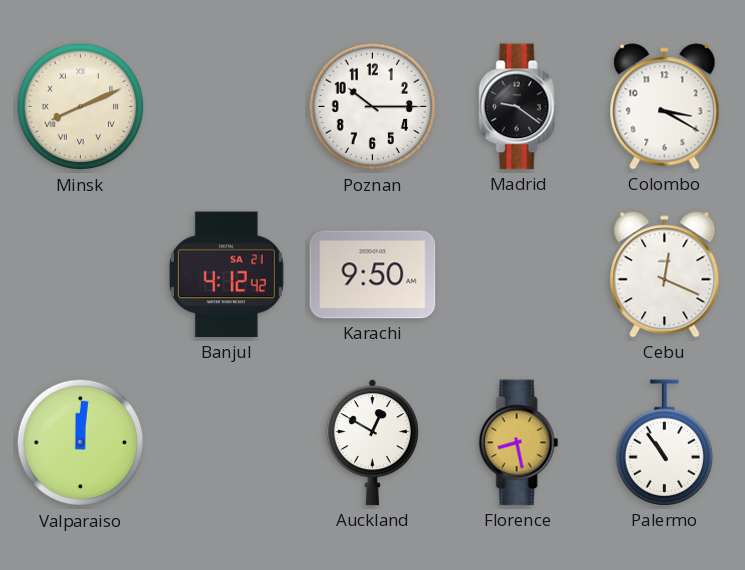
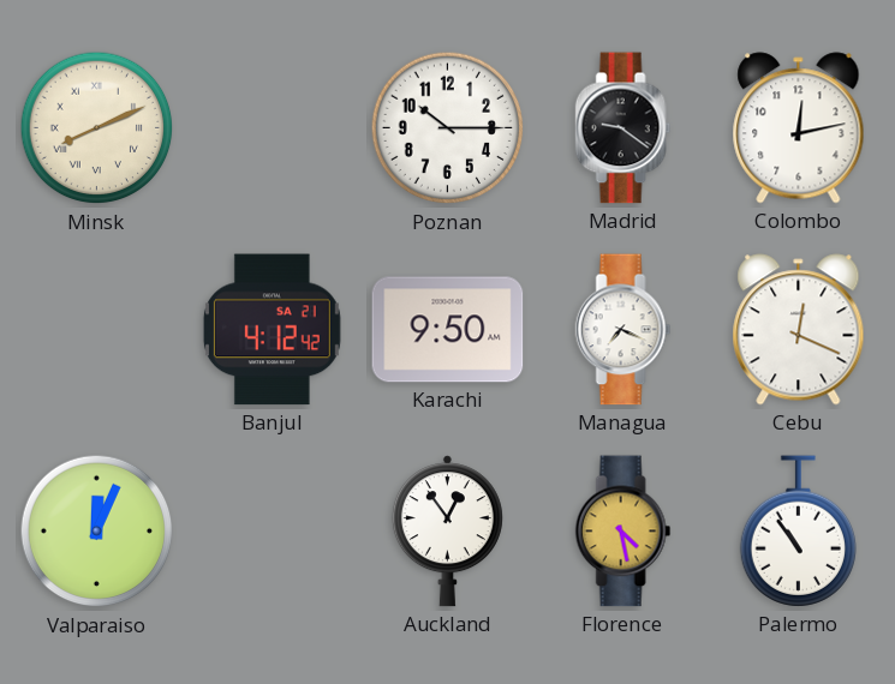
Colombo: 3:20 -> 12:13
Managua: none -> 7:19
Valparaiso: 12:01 -> 12:04
Auckland: 12:50 -> 12:54
Florence: 8:28 -> 4:28
